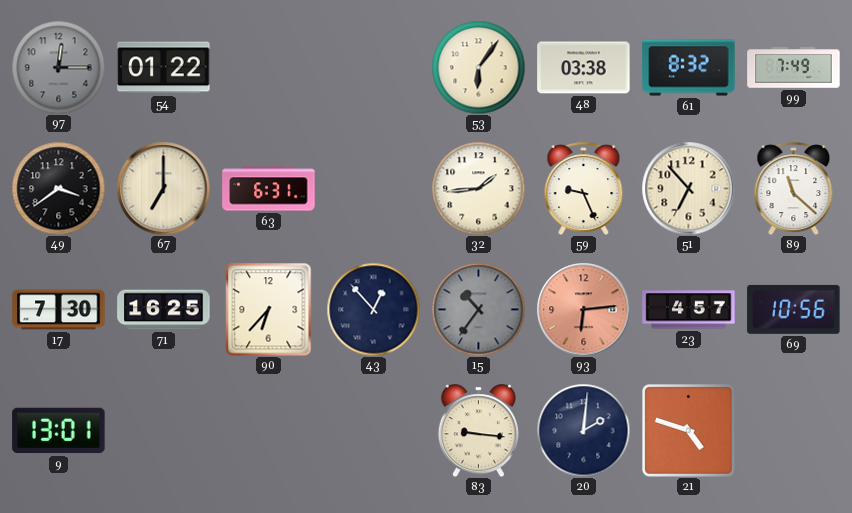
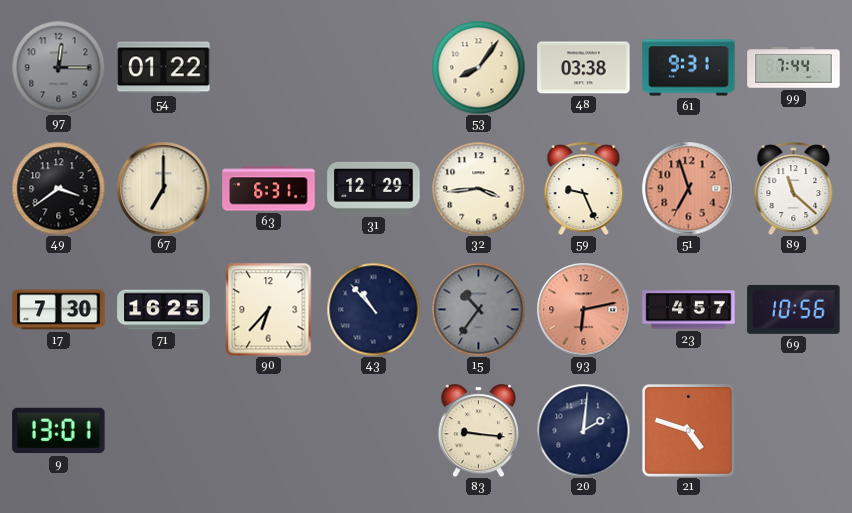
53: 6:06 -> 8:06
61: 8:32 -> 9:31
99: 7:49 -> 7:44
31: none -> 12:29
32: 1:44 -> 3:44
51: 6:53 -> 6:57
51 dial: cream -> salmon
43: 12:53 -> 10:53
93: 6:14 -> 6:13
